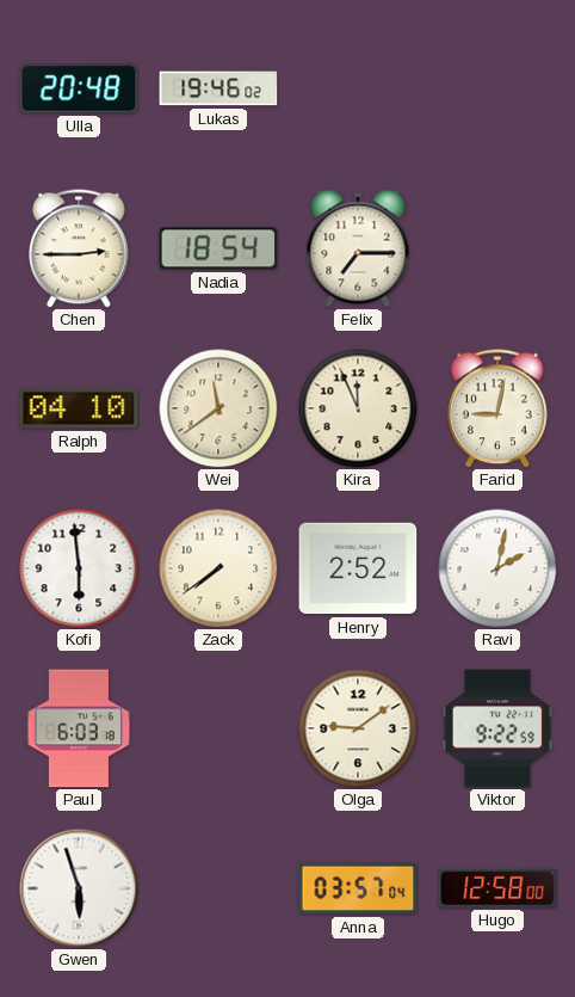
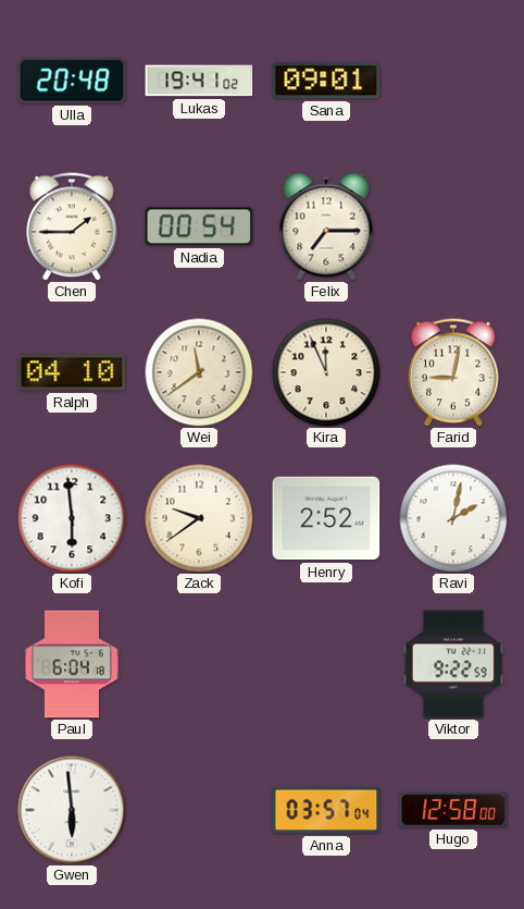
Lukas: 19:46 -> 19:41
Sana: none -> 09:01
Chen: 2:45 -> 1:45
Nadia: 18:54 -> 00:54
Zack: 7:39 -> 9:39
Paul: 6:03 -> 6:04
Olga: 9:09 -> none
Gwen: 5:57 -> 5:59
